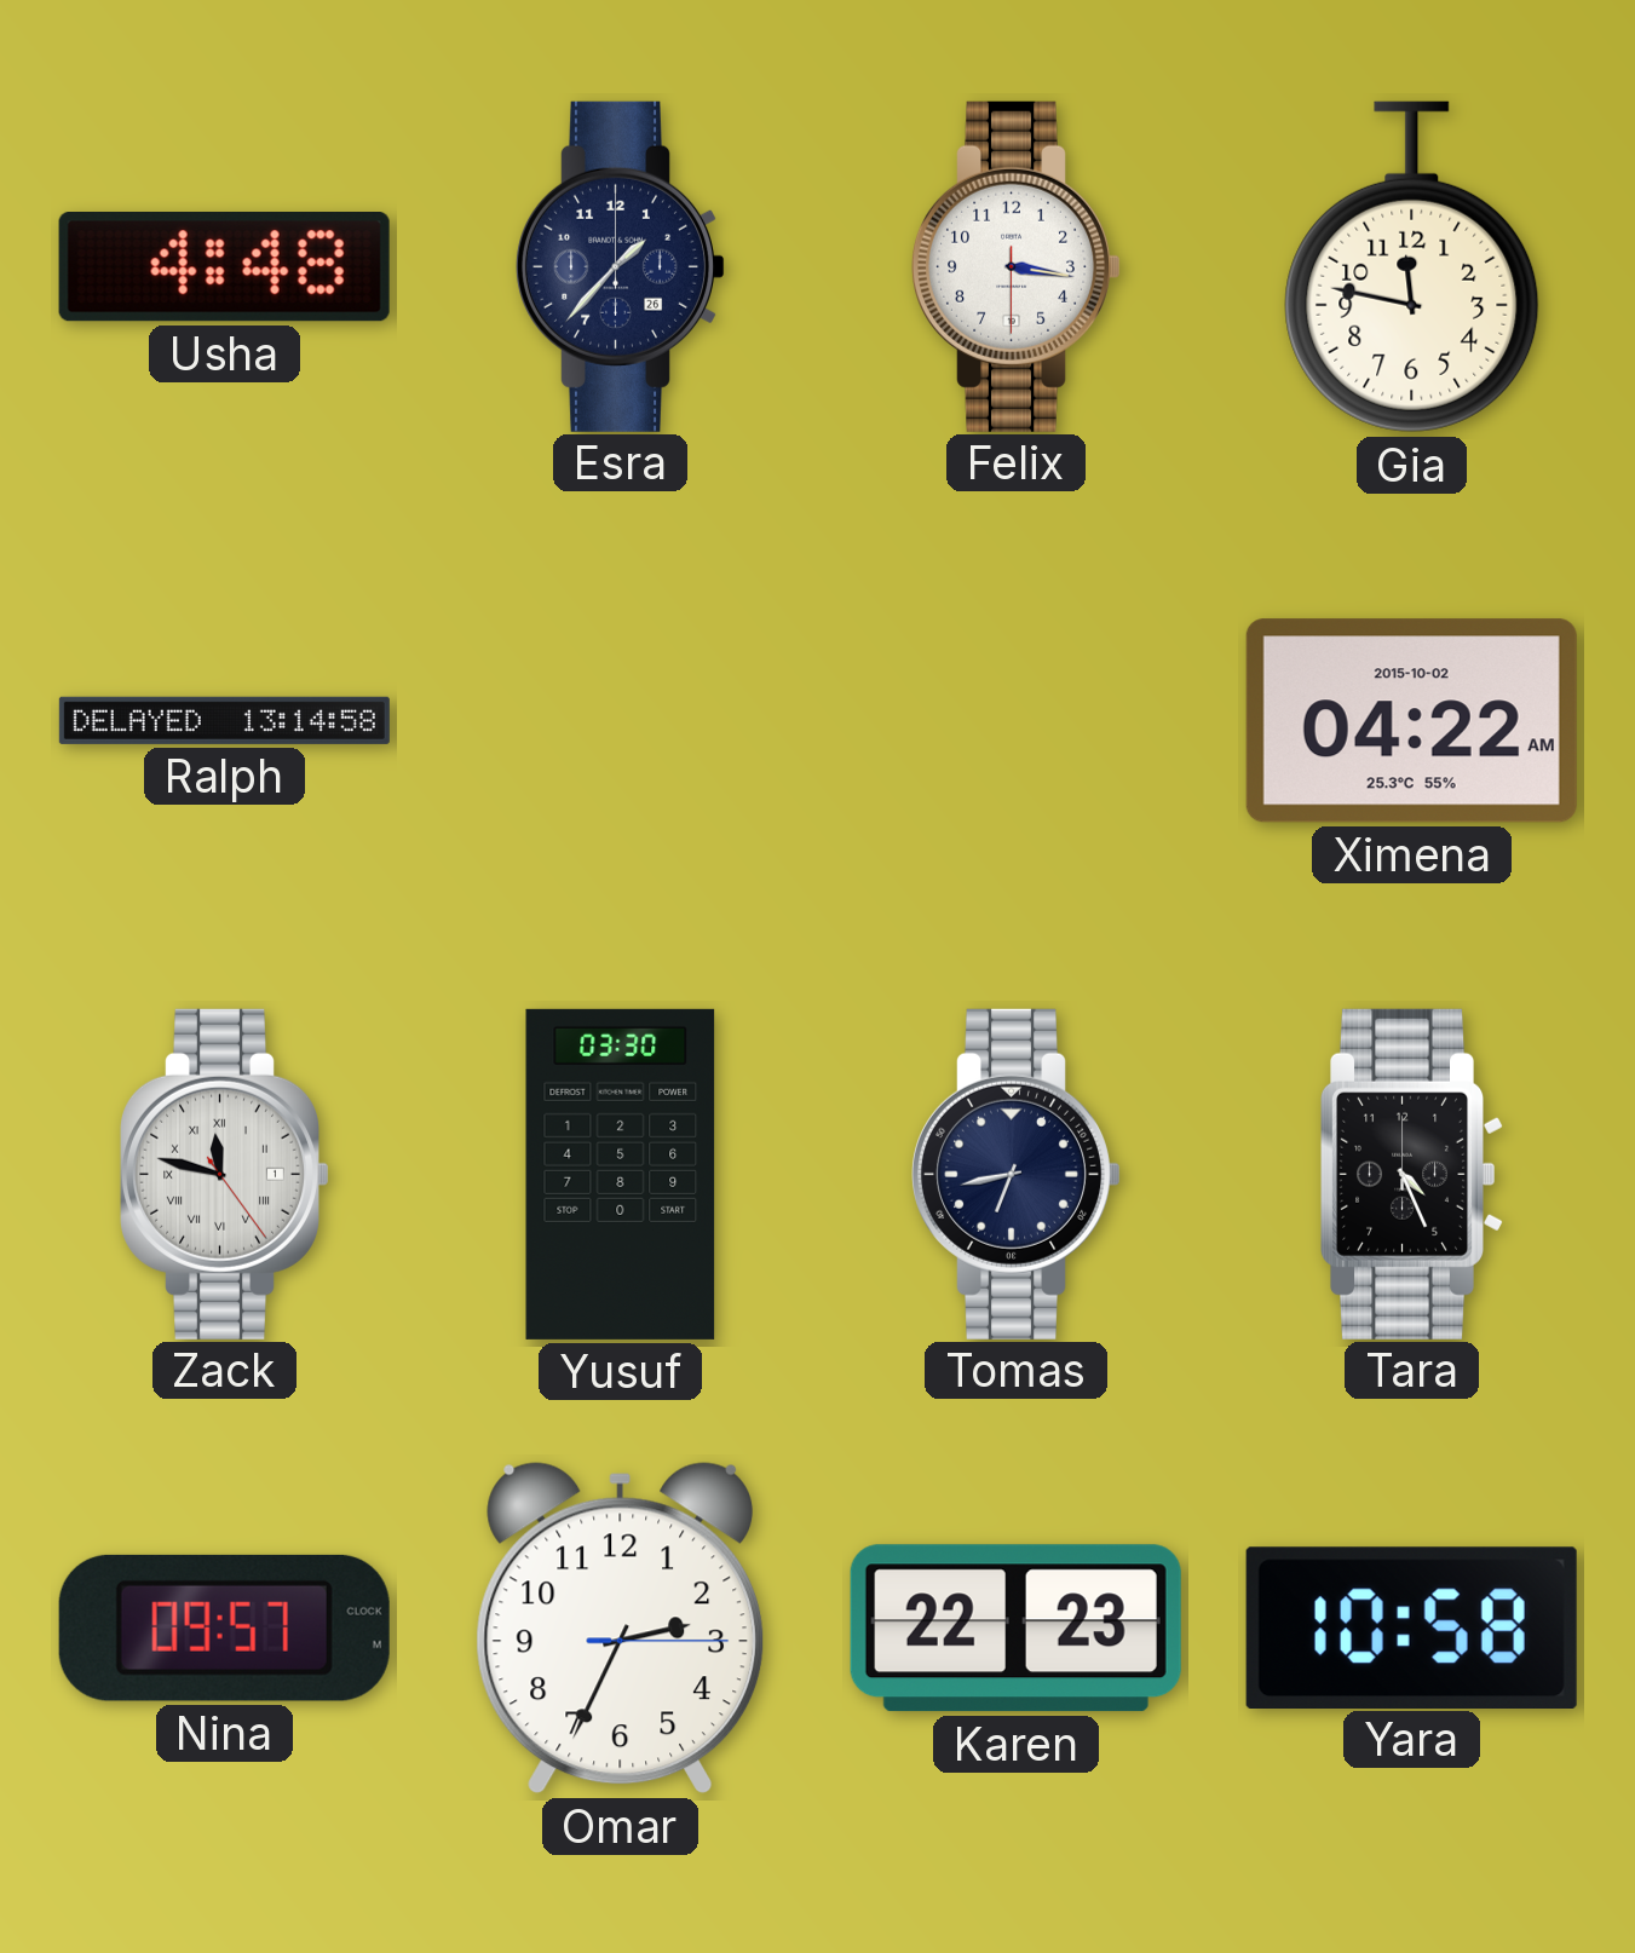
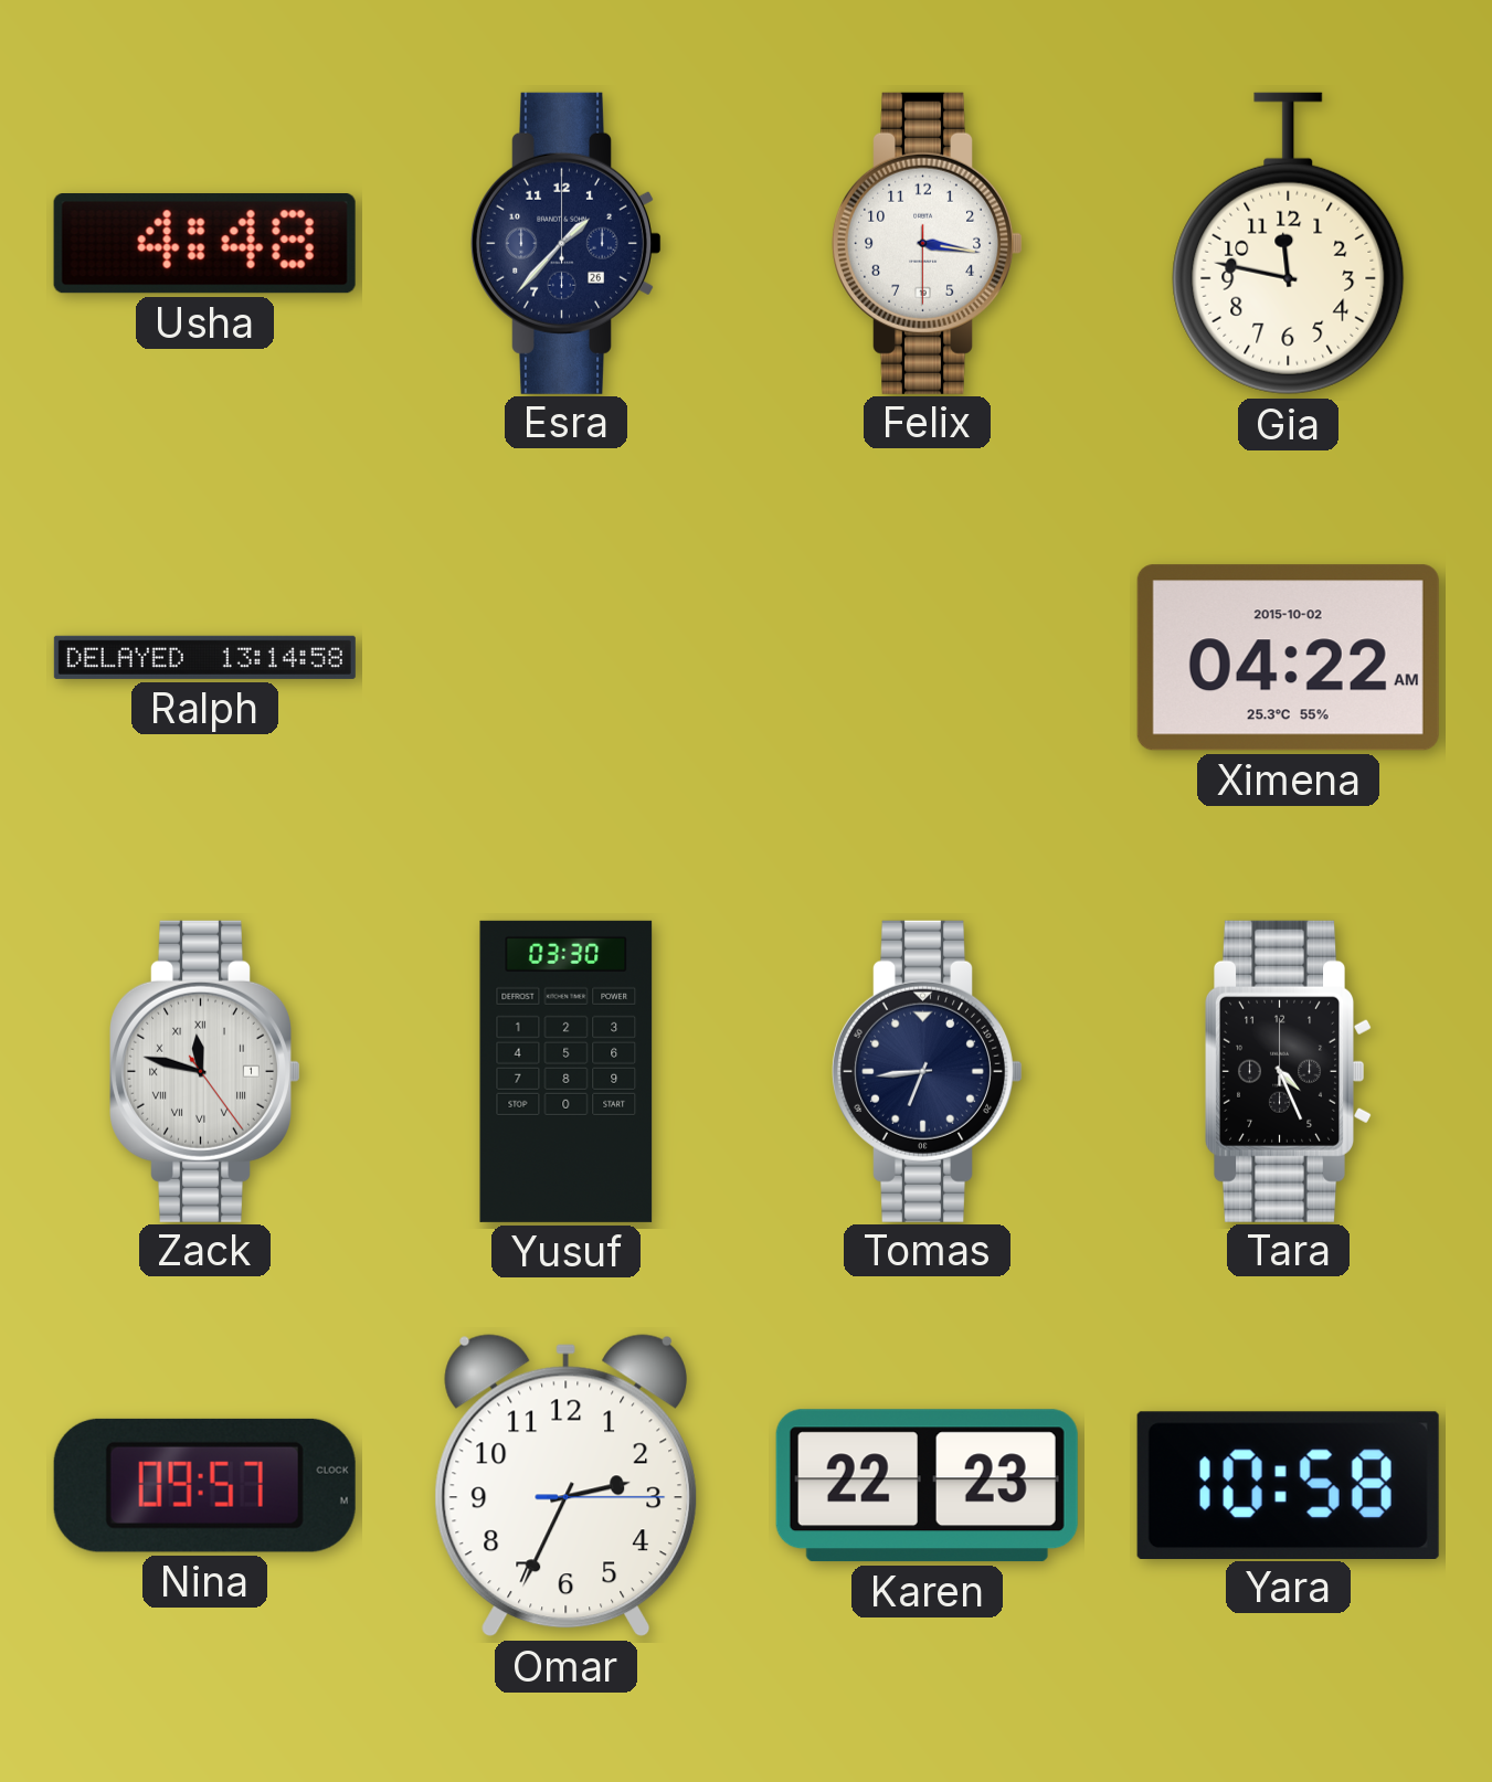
Tomas: 6:43 -> 6:44
